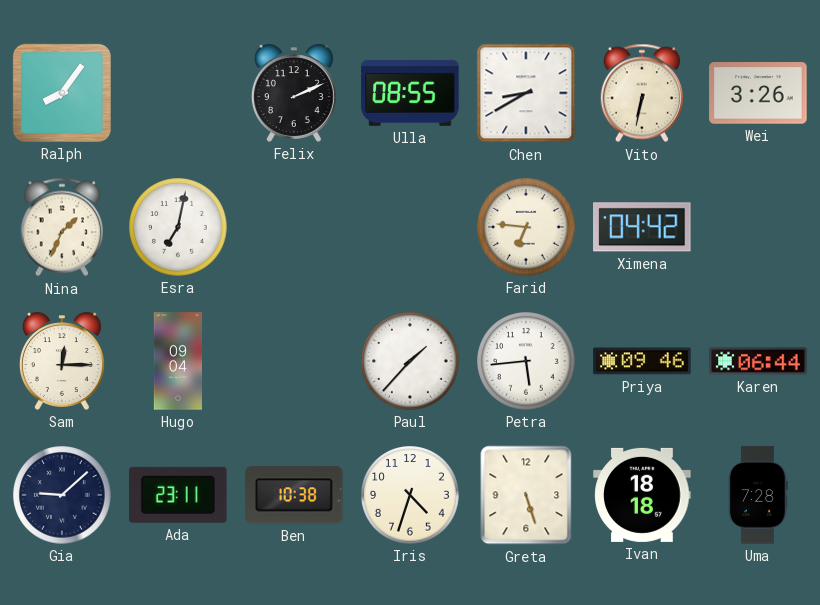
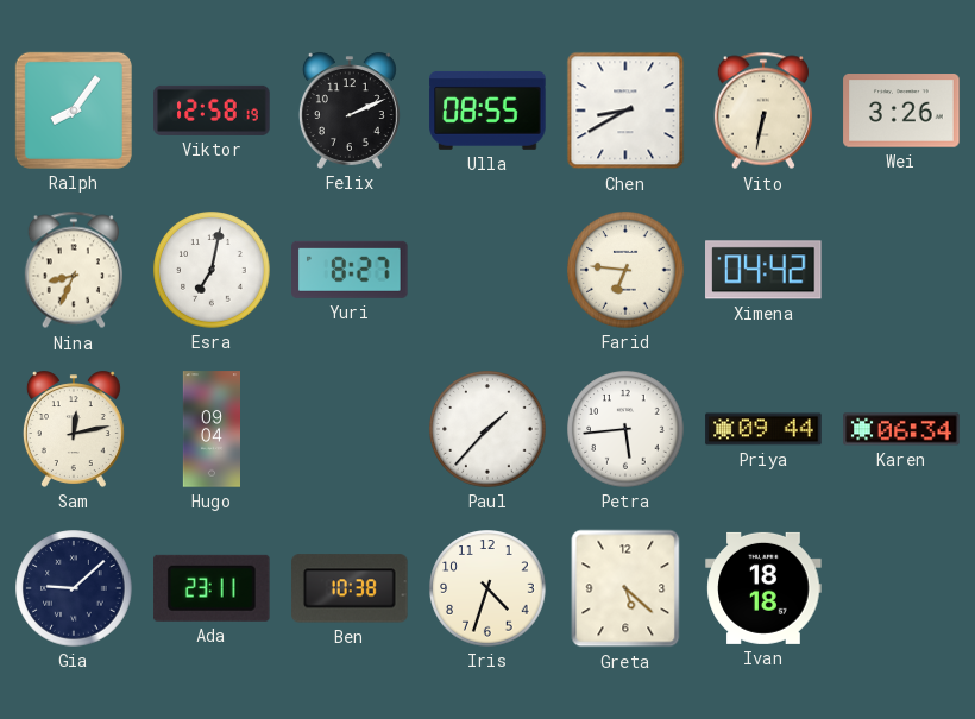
Viktor: none -> 12:58
Nina: 1:34 -> 8:34
Yuri: none -> 8:27
Sam: 12:15 -> 12:13
Priya: 09:46 -> 09:44
Karen: 06:44 -> 06:34
Greta: 5:27 -> 5:22
Uma: 7:28 -> none
